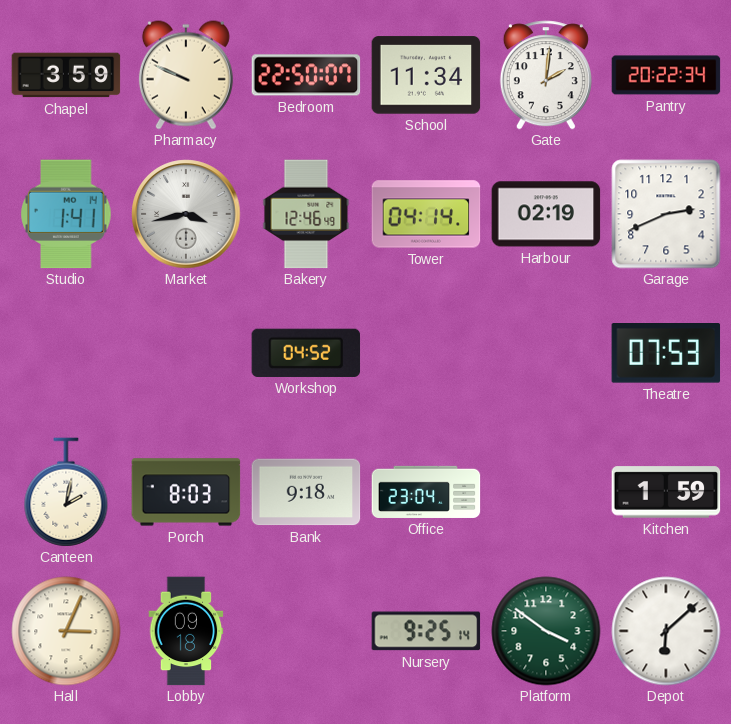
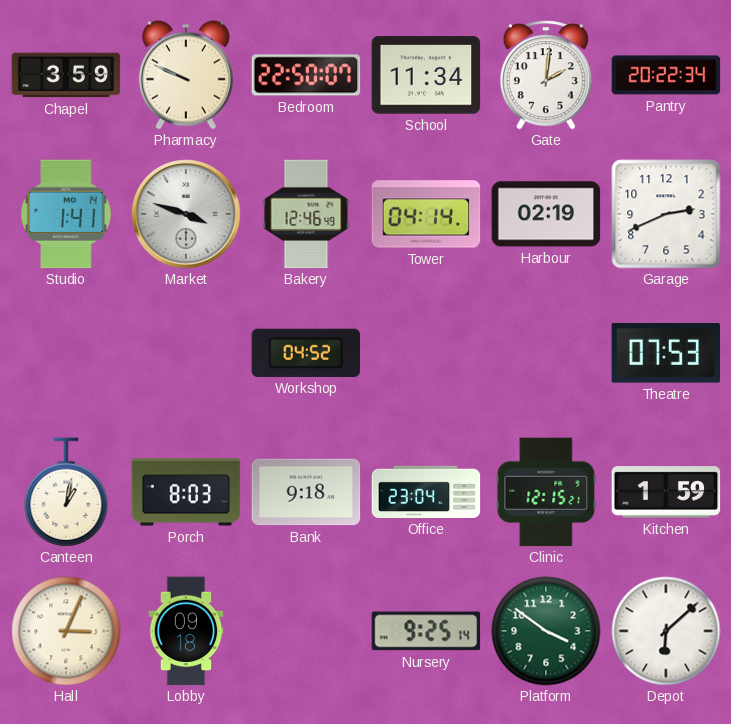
Market: 3:43 -> 3:48
Canteen: 2:02 -> 1:02
Clinic: none -> 12:15
